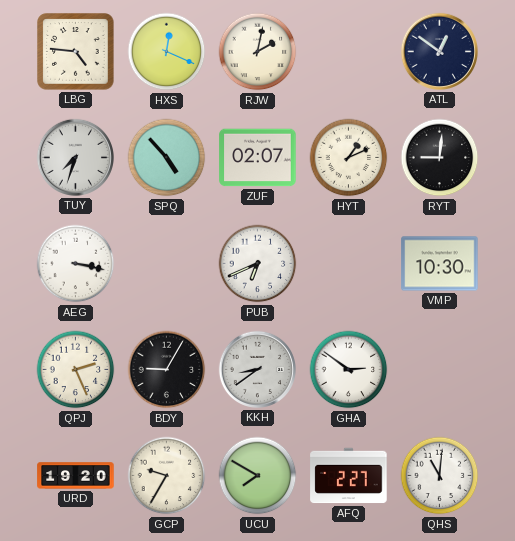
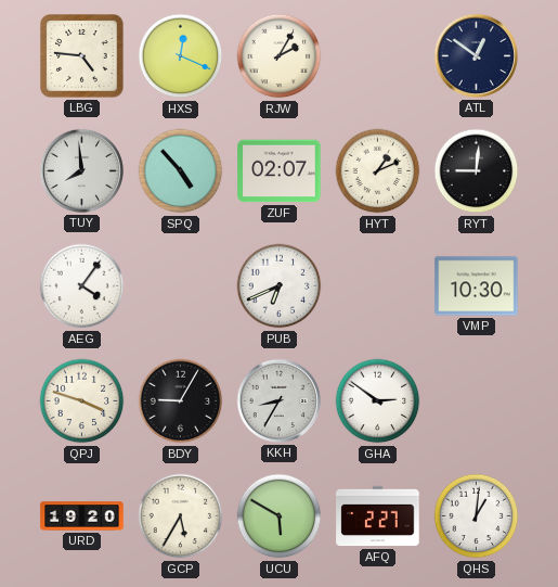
RJW: 2:02 -> 2:05
TUY: 7:33 -> 7:59
AEG: 3:17 -> 4:06
QPJ: 2:26 -> 3:48
KKH: 8:39 -> 8:35
GCP: 9:35 -> 5:35
UCU: 7:50 -> 5:50
QHS: 11:01 -> 1:01
